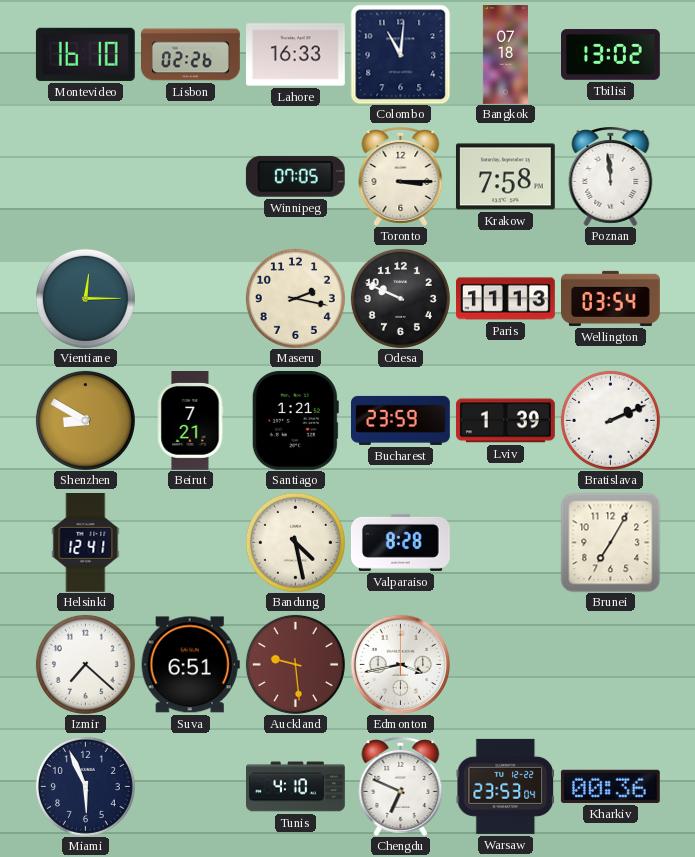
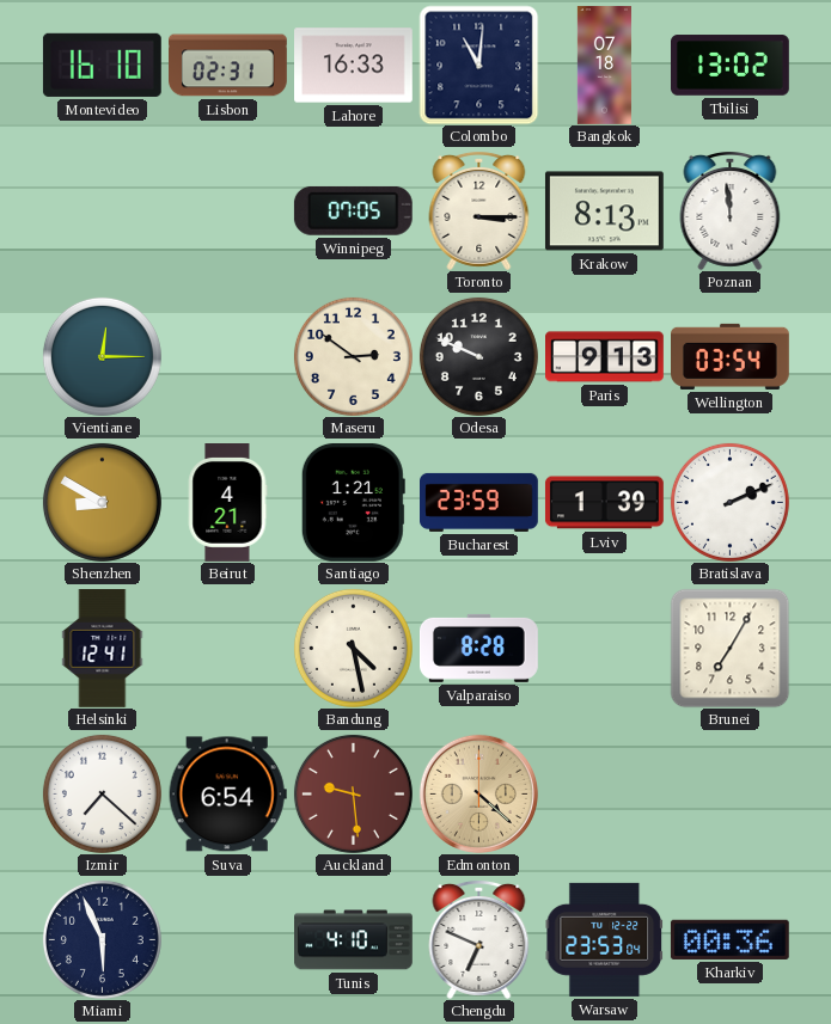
Lisbon: 02:26 -> 02:31
Krakow: 7:58 -> 8:13
Maseru: 2:17 -> 2:51
Paris: 11:13 -> 9:13
Beirut: 7:21 -> 4:21
Suva: 6:51 -> 6:54
Edmonton: 3:43 -> 4:22
Edmonton dial: white -> champagne
